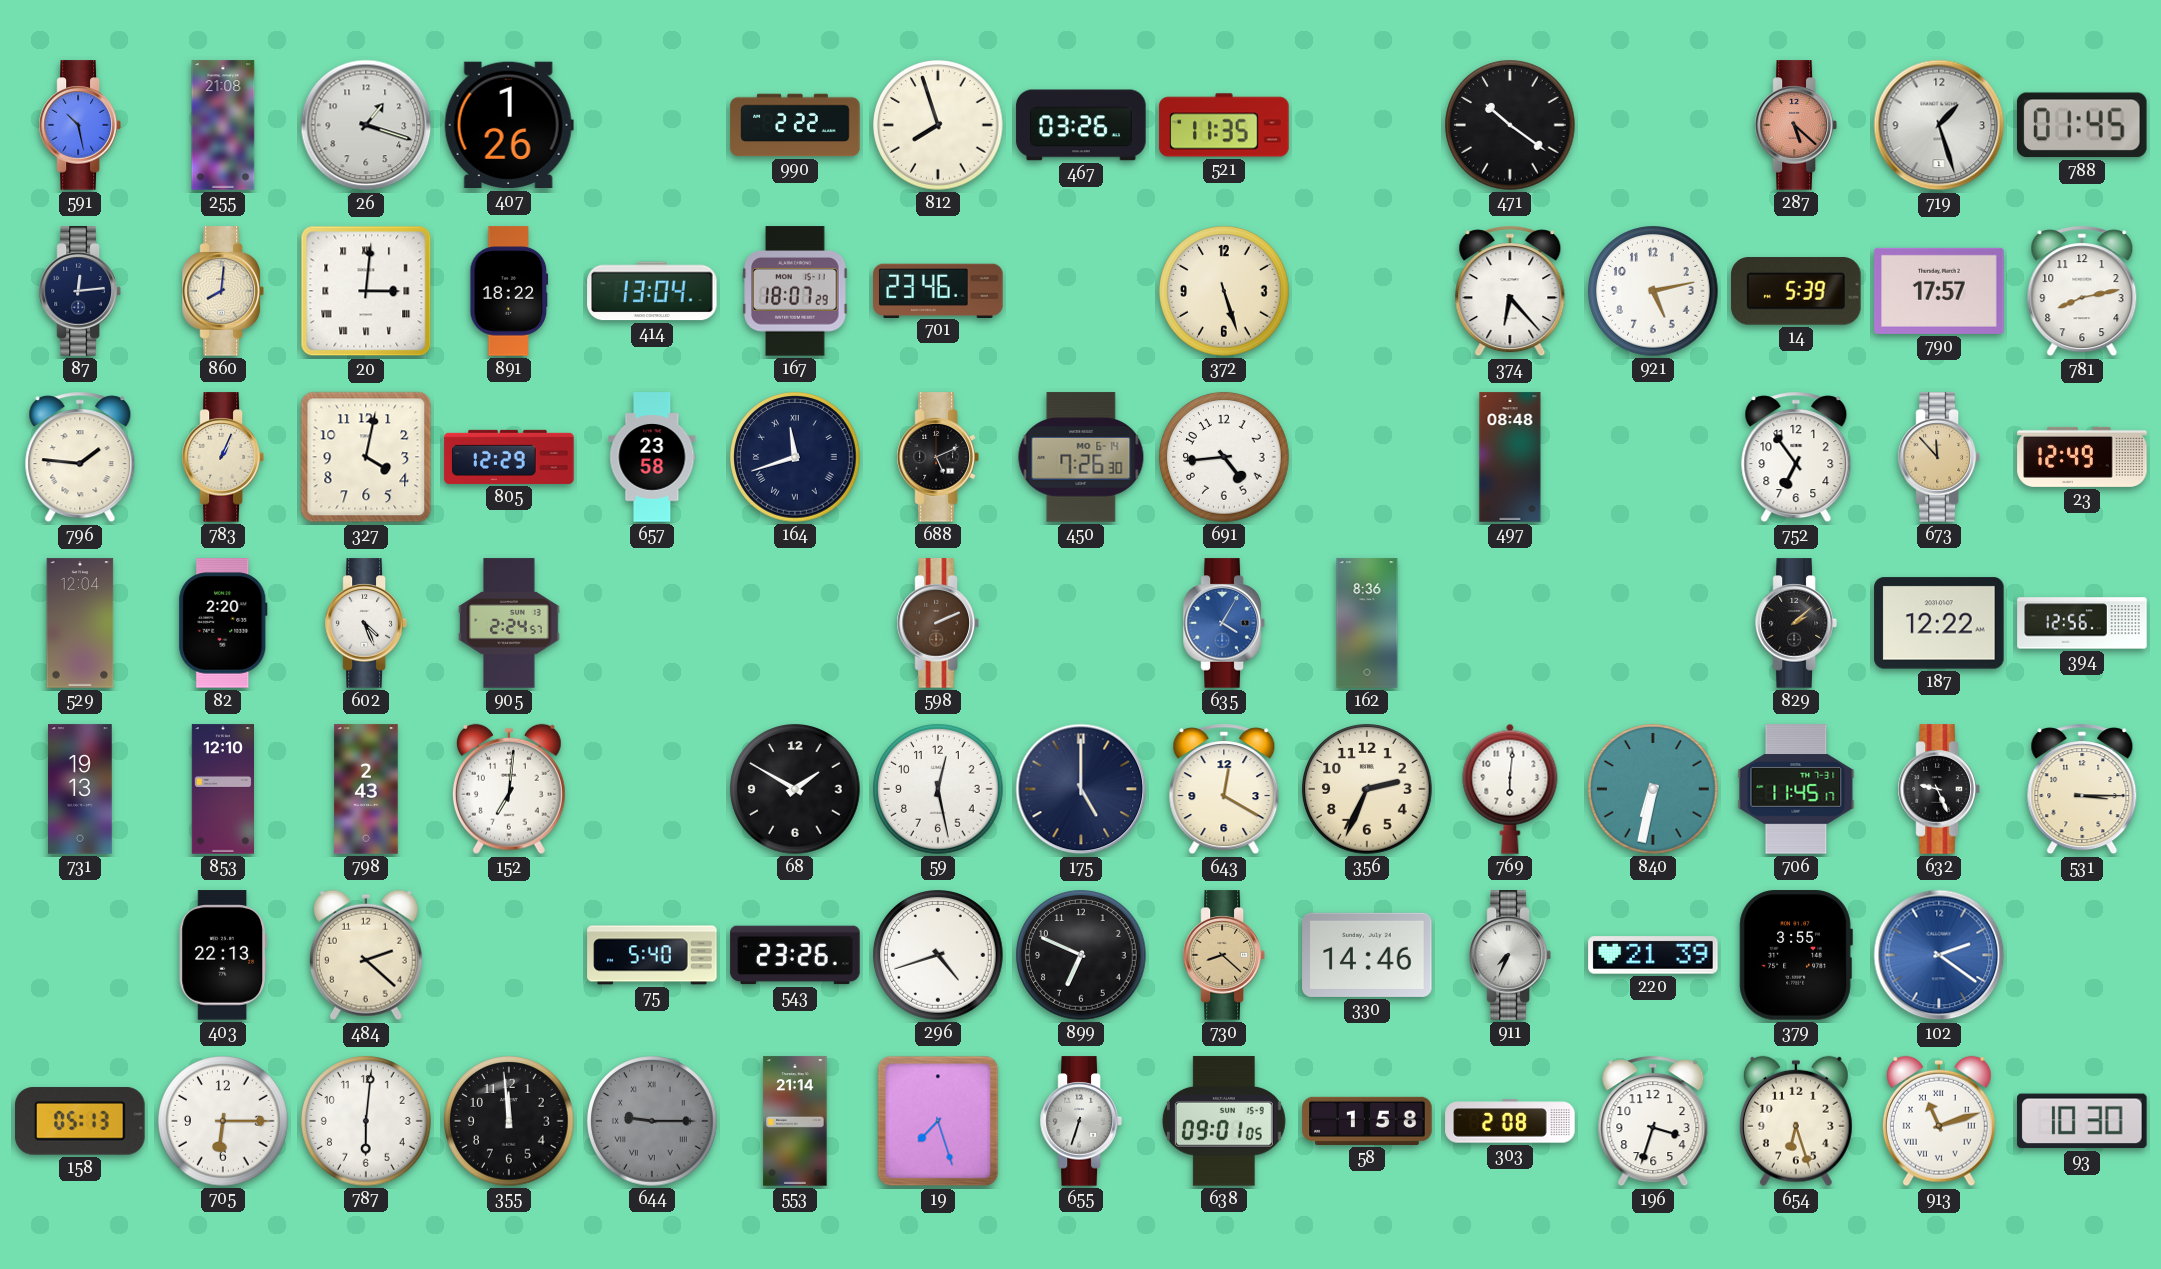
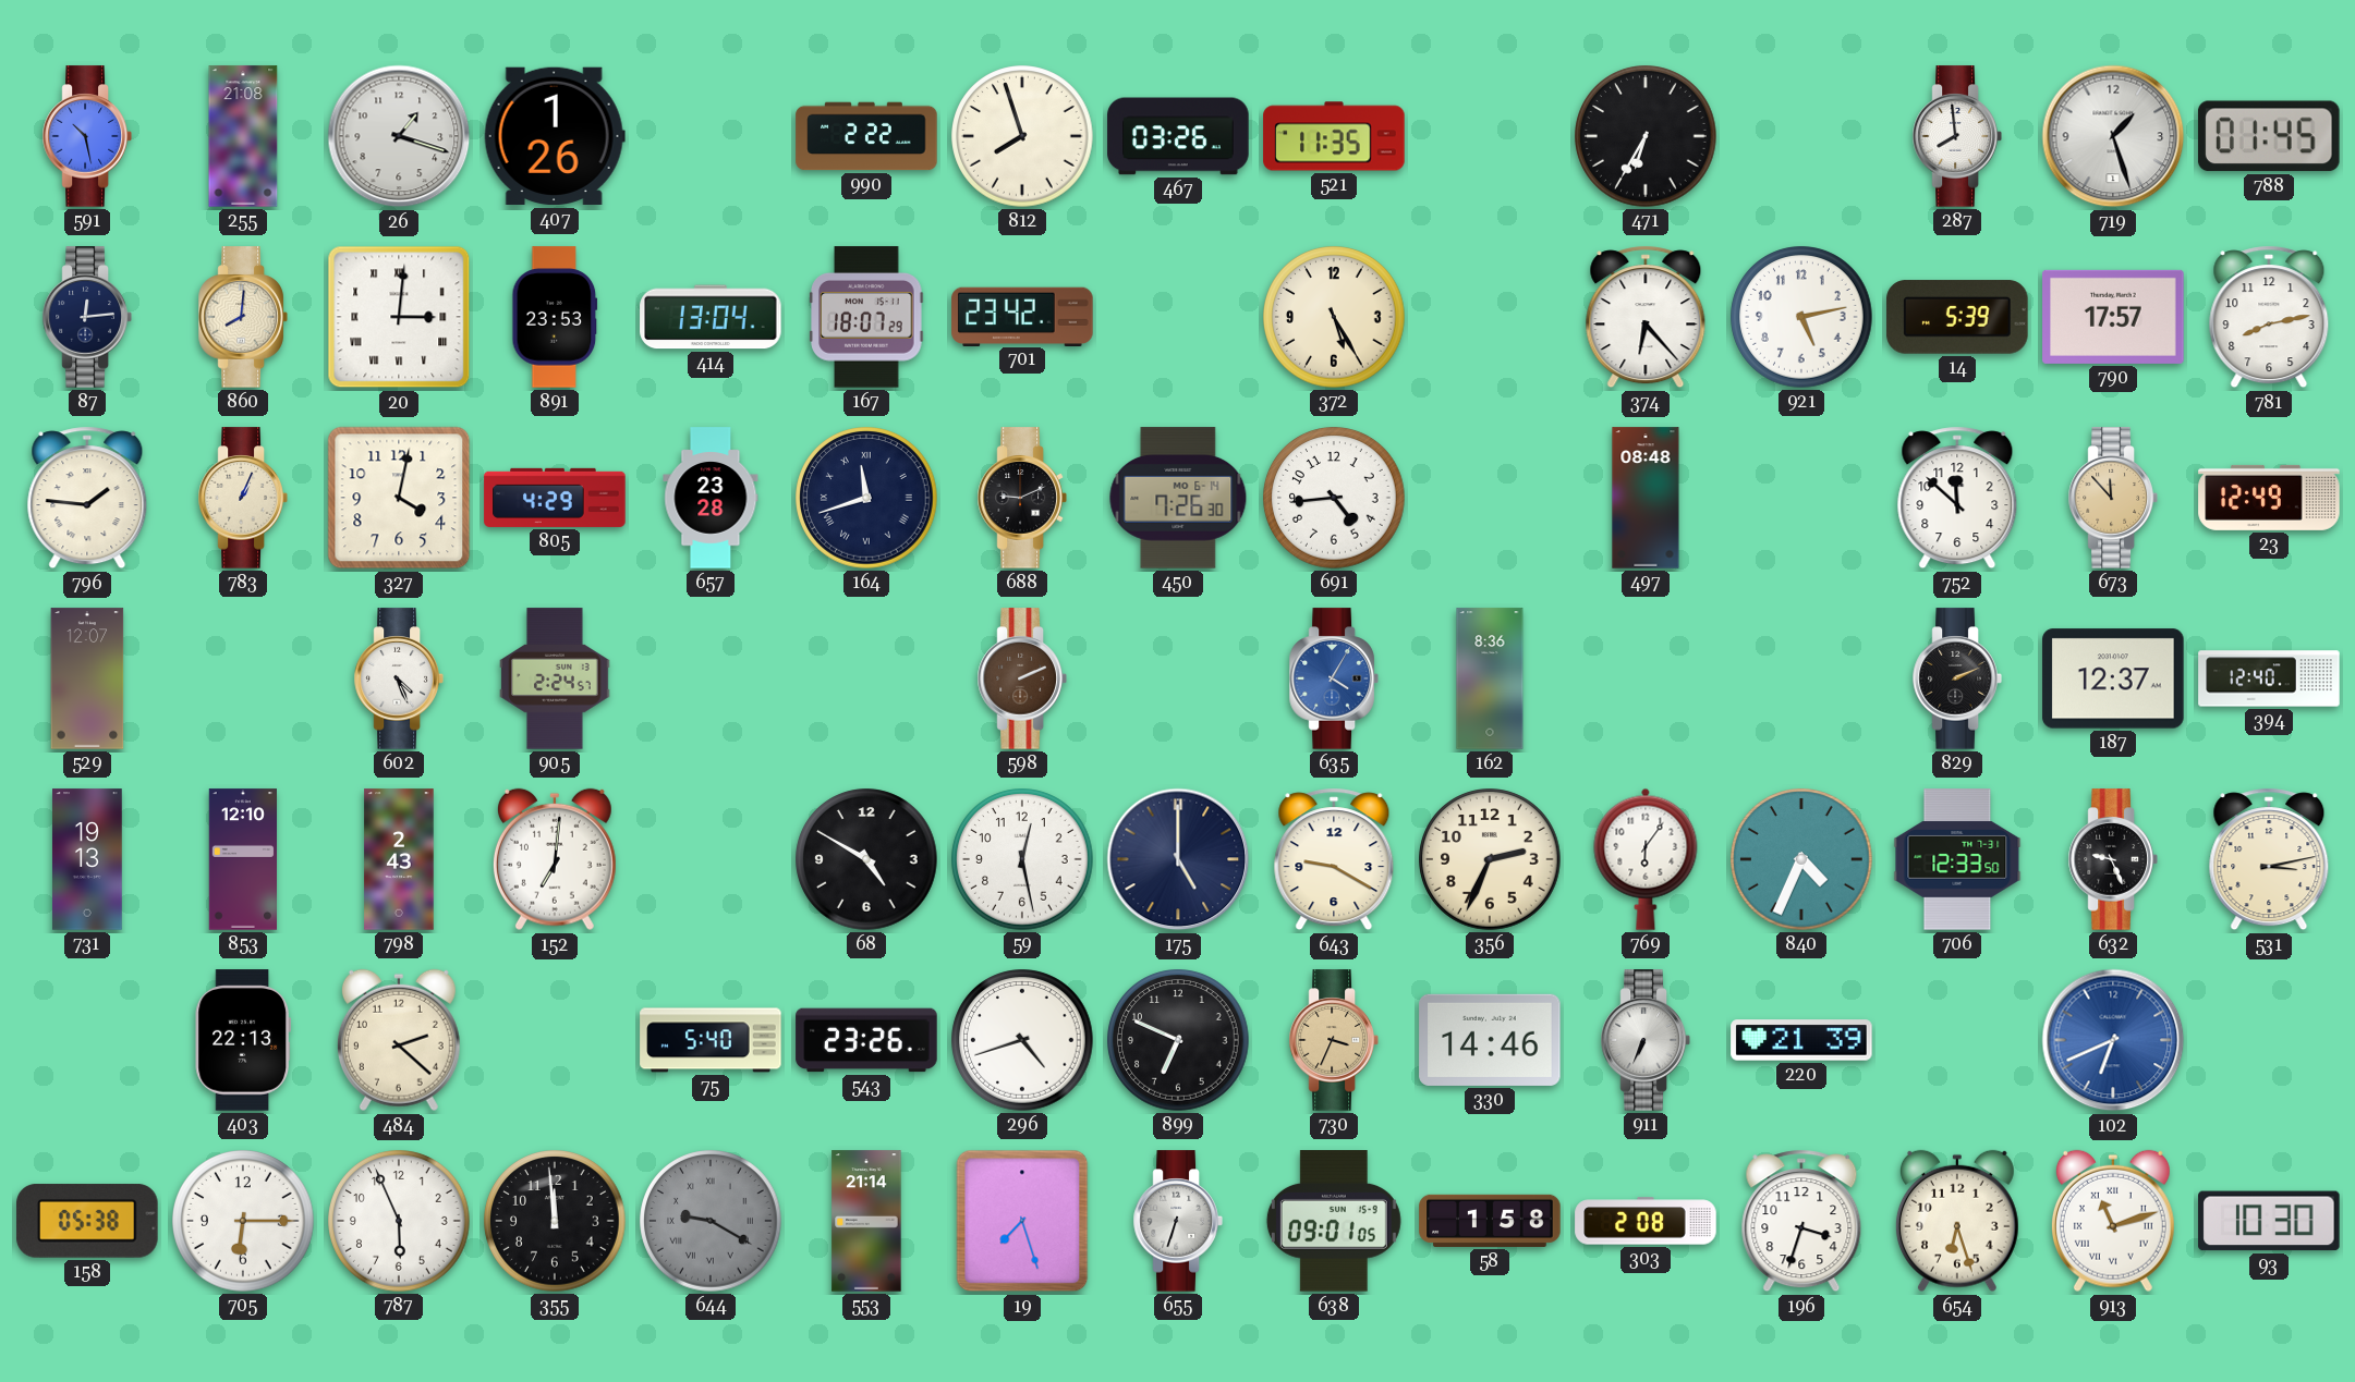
471: 10:21 -> 6:35
287: 5:22 -> 7:59
287 dial: salmon -> white
891: 18:22 -> 23:53
701: 23:46 -> 23:42
372: 5:27 -> 5:25
805: 12:29 -> 4:29
657: 23:58 -> 23:28
688: 5:11 -> 9:11
752: 6:54 -> 11:52
529: 12:04 -> 12:07
82: 2:20 -> none
829: 2:08 -> 2:11
187: 12:22 -> 12:37
394: 12:56 -> 12:40
68: 1:50 -> 4:50
643: 12:20 -> 9:20
769: 6:01 -> 6:06
840: 6:32 -> 4:34
706: 11:45 -> 12:33
531: 3:15 -> 3:13
730: 8:22 -> 3:34
911: 7:34 -> 6:34
379: 3:55 -> none
102: 2:21 -> 6:41
158: 05:13 -> 05:38
787: 6:01 -> 5:56
644: 9:15 -> 9:20
